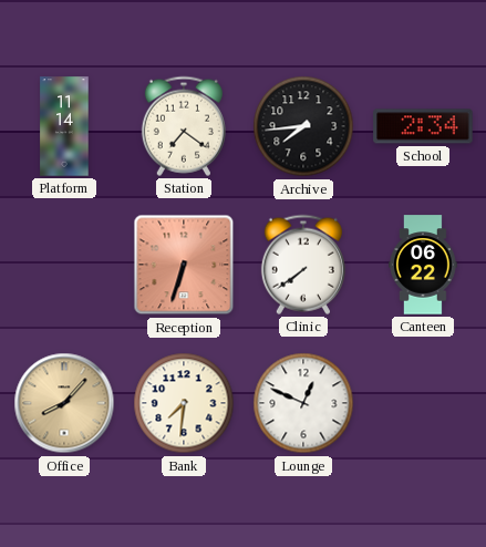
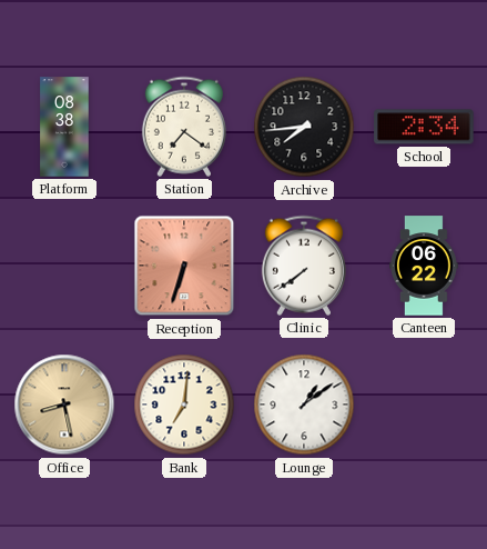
Platform: 11:14 -> 08:38
Office: 8:07 -> 8:28
Bank: 7:31 -> 7:01
Lounge: 12:49 -> 1:09
